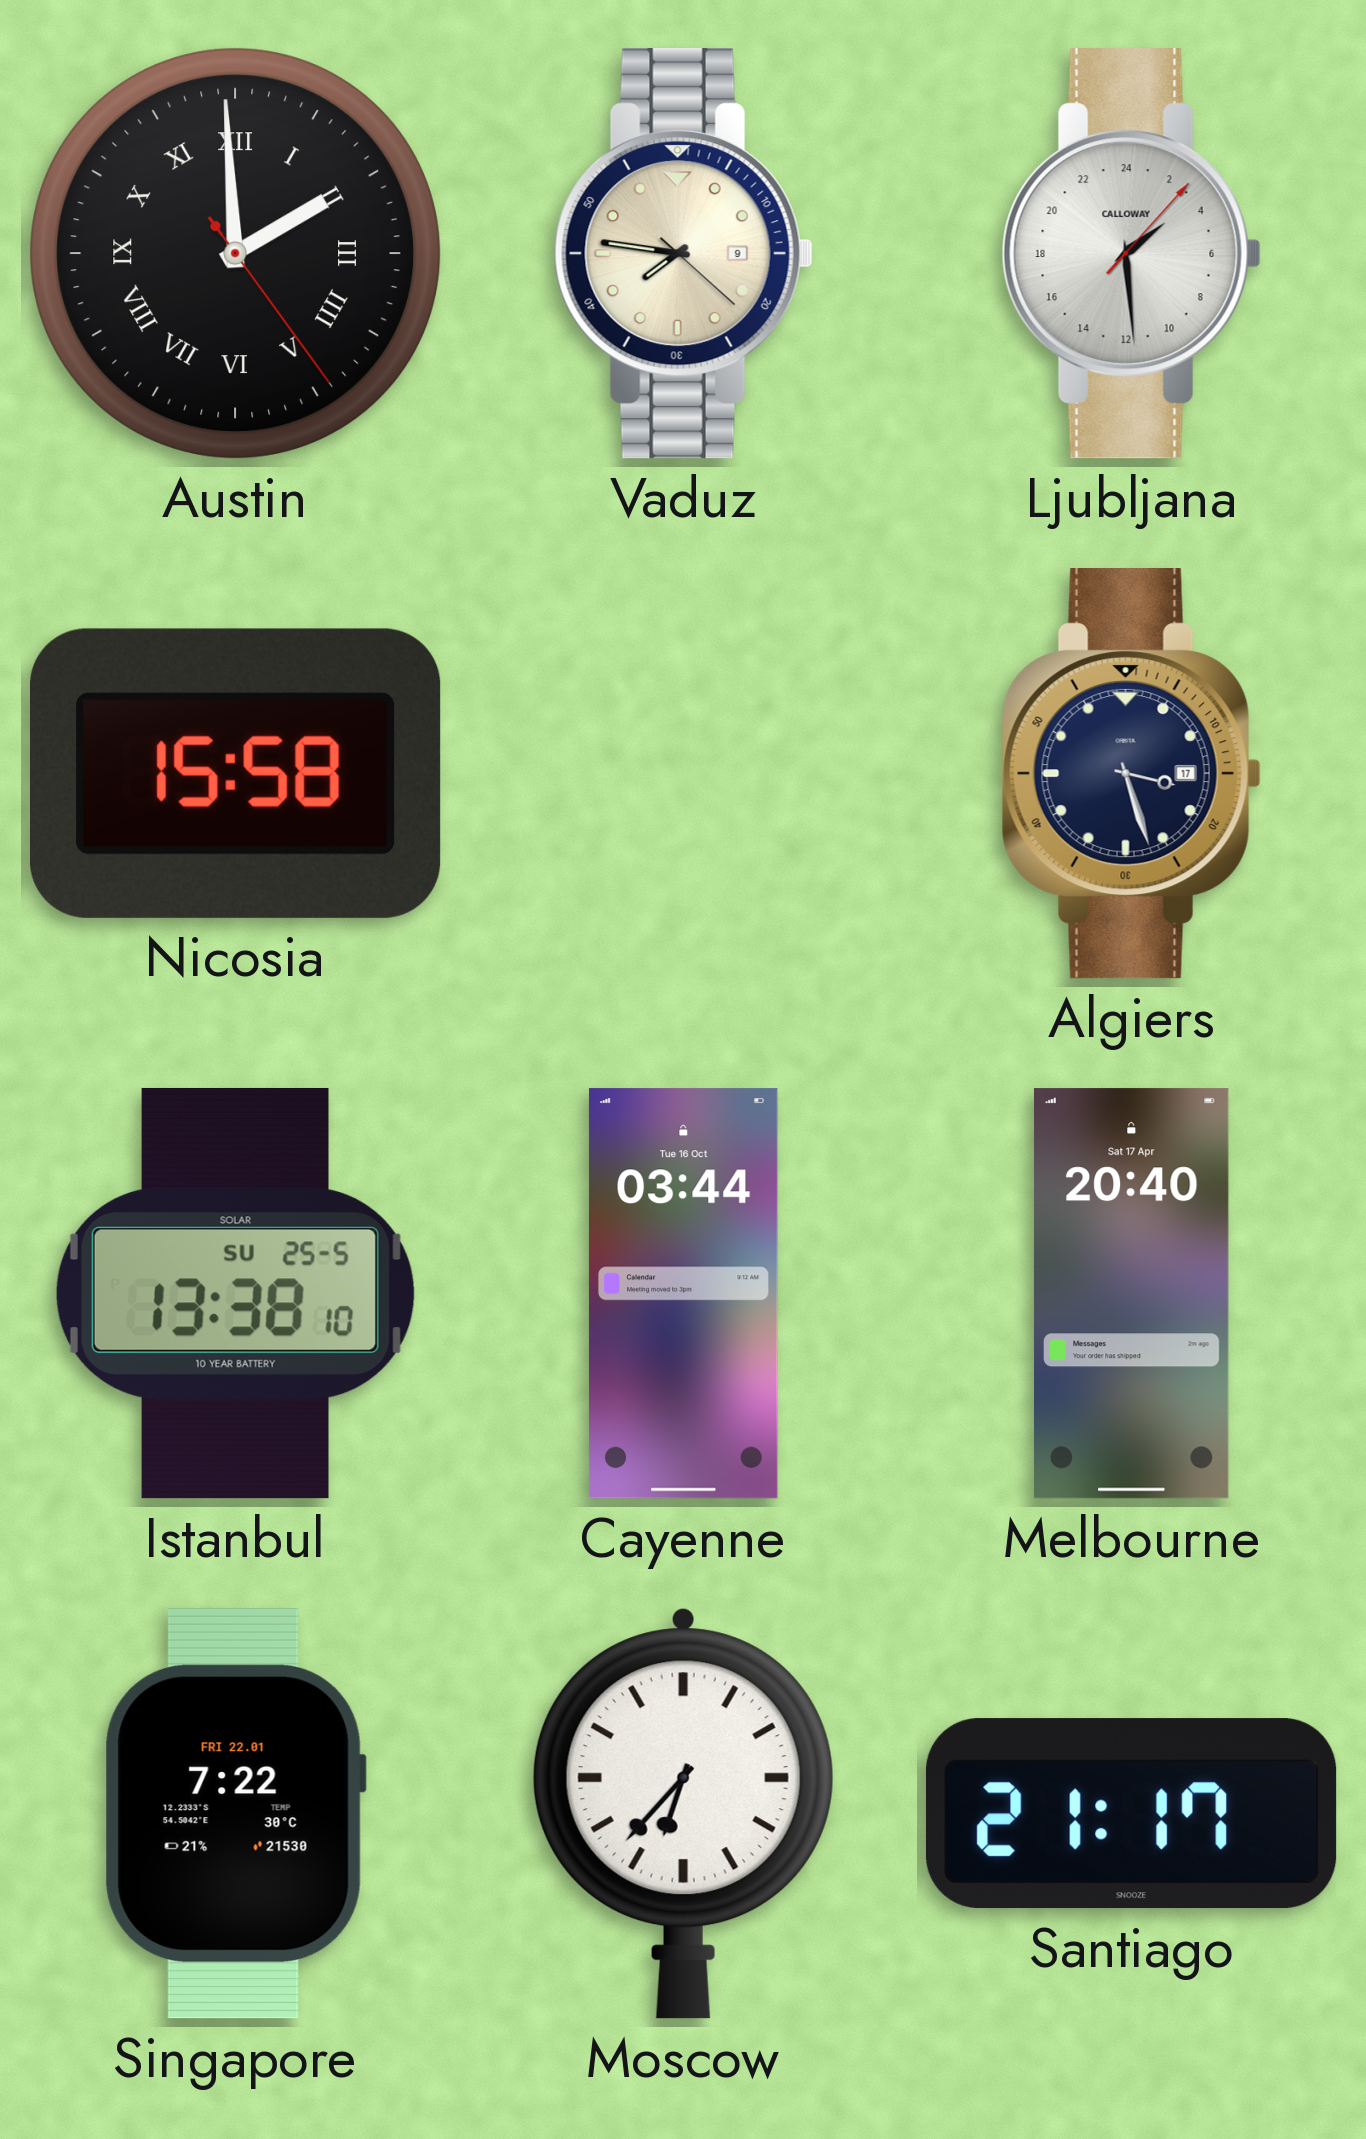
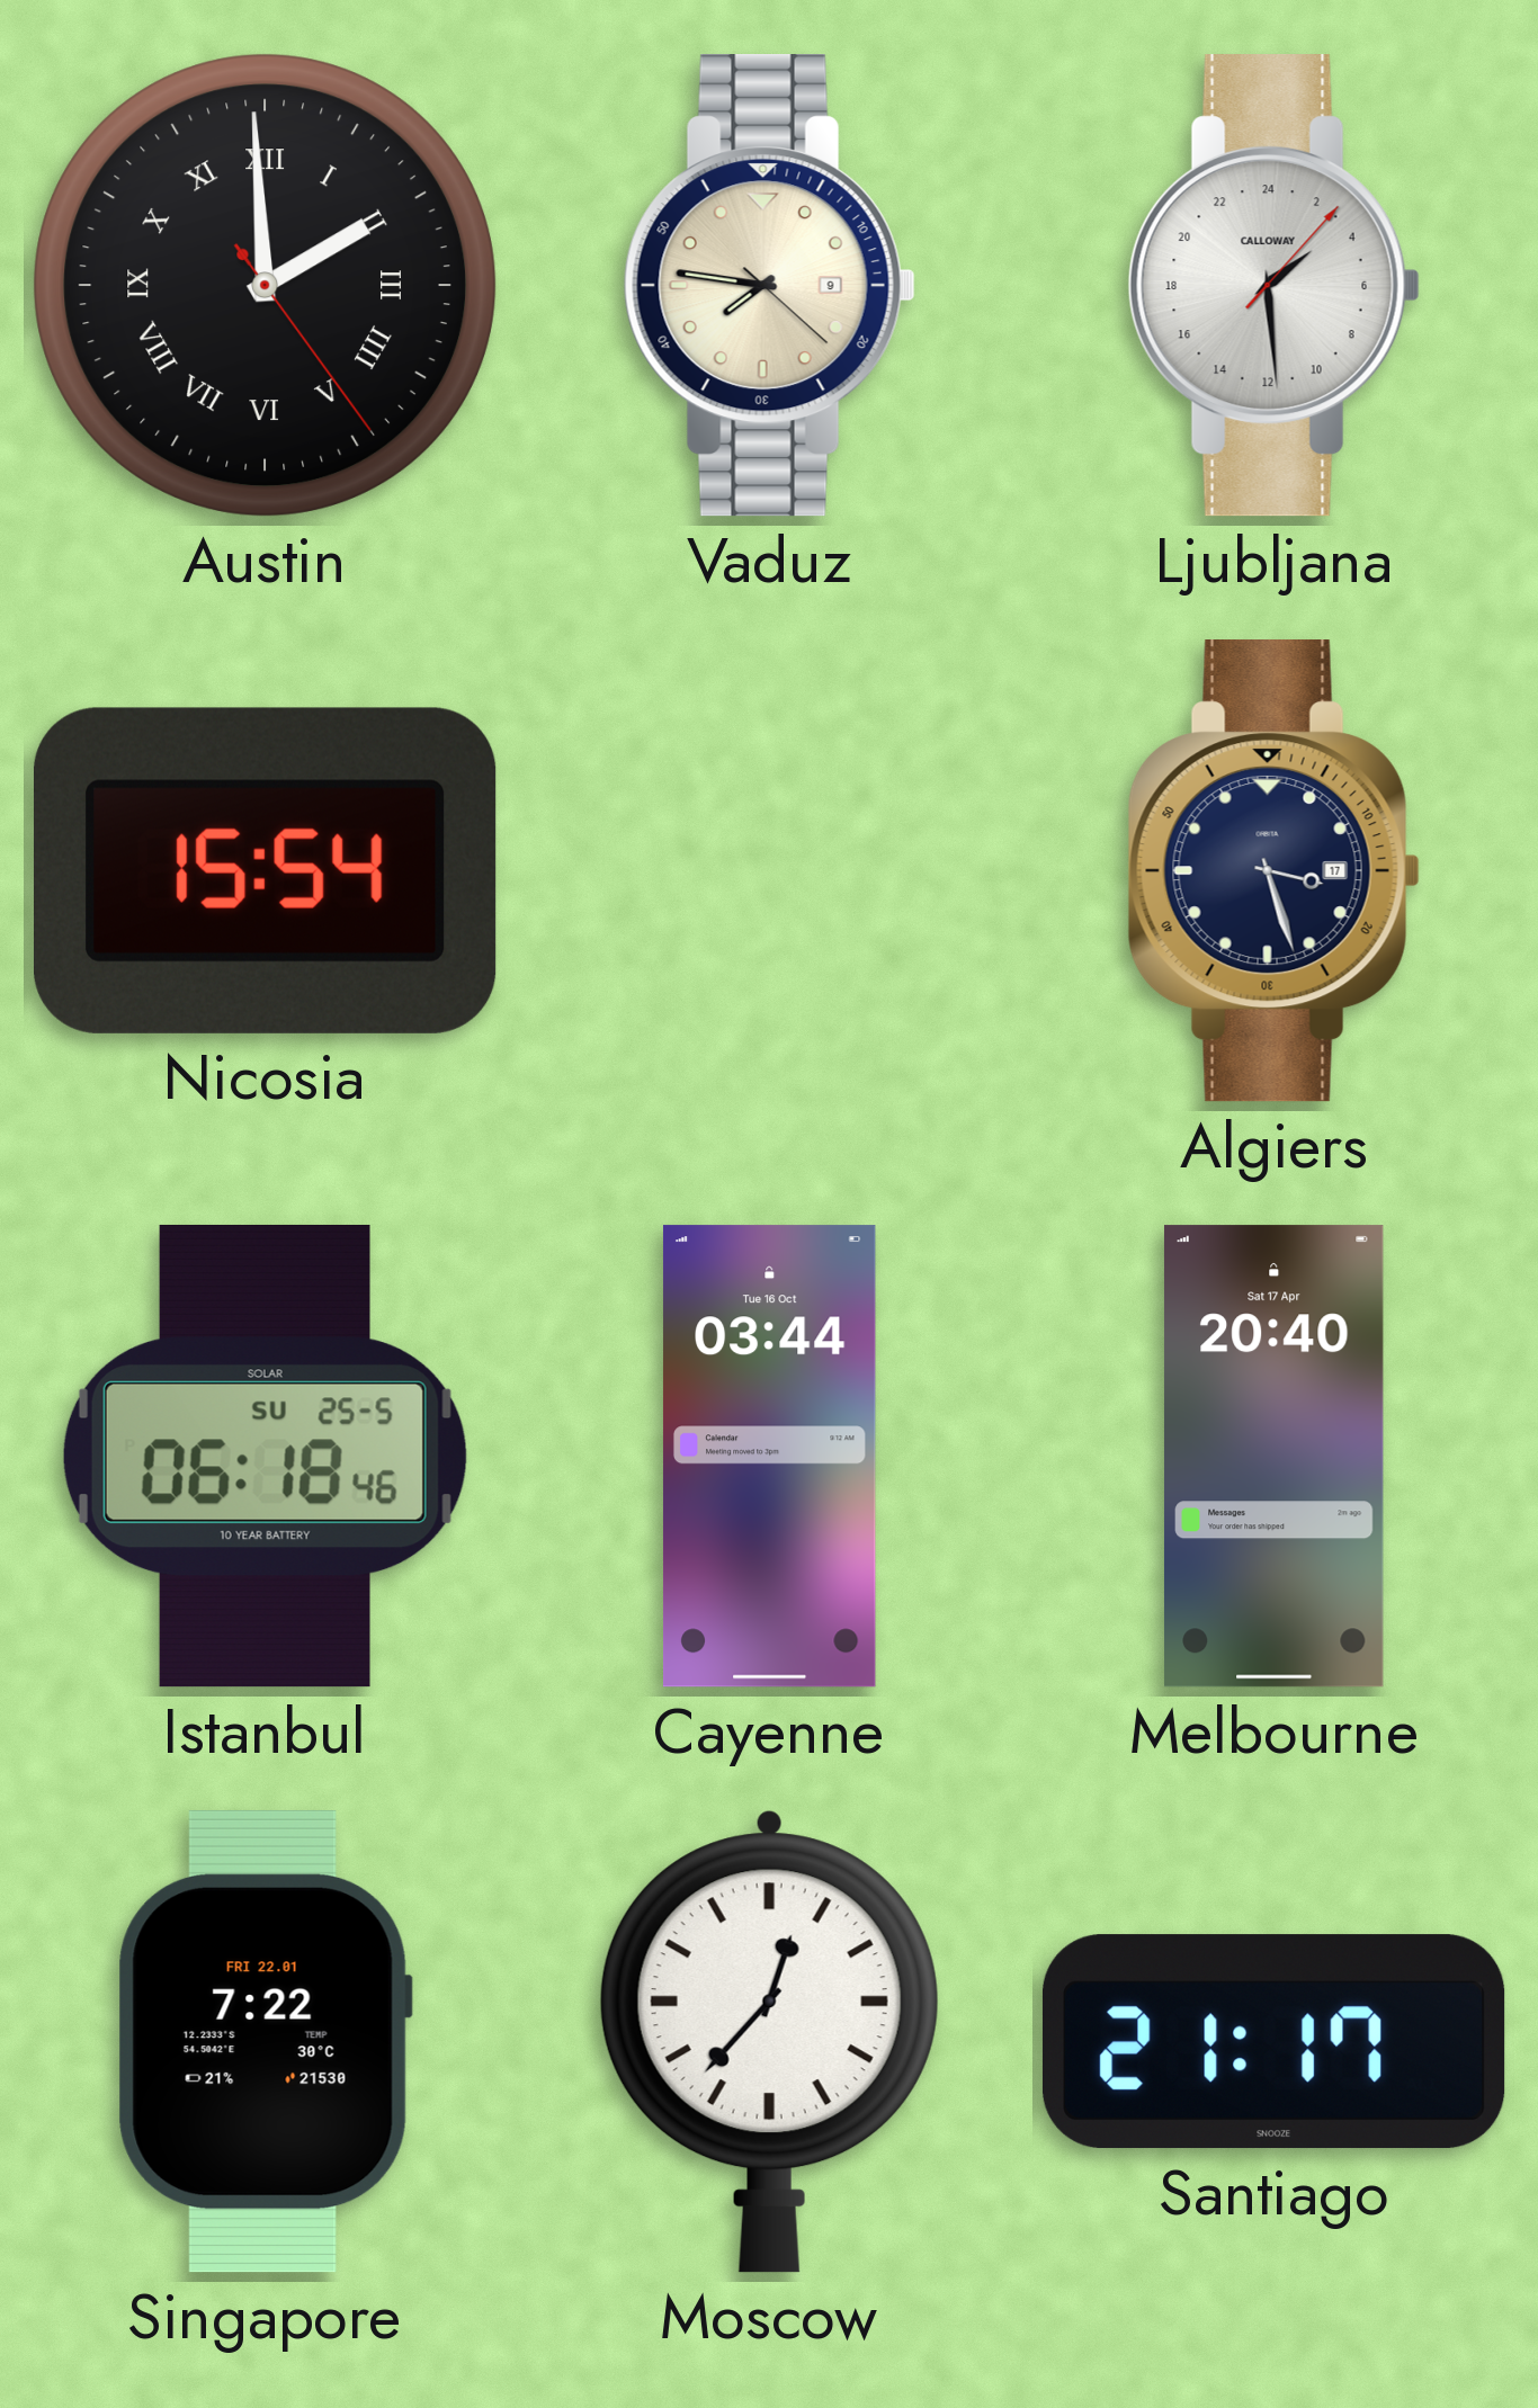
Nicosia: 15:58 -> 15:54
Istanbul: 13:38 -> 06:18
Moscow: 6:37 -> 12:37
